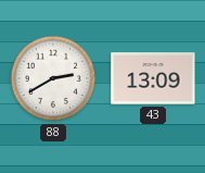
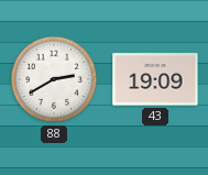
43: 13:09 -> 19:09
